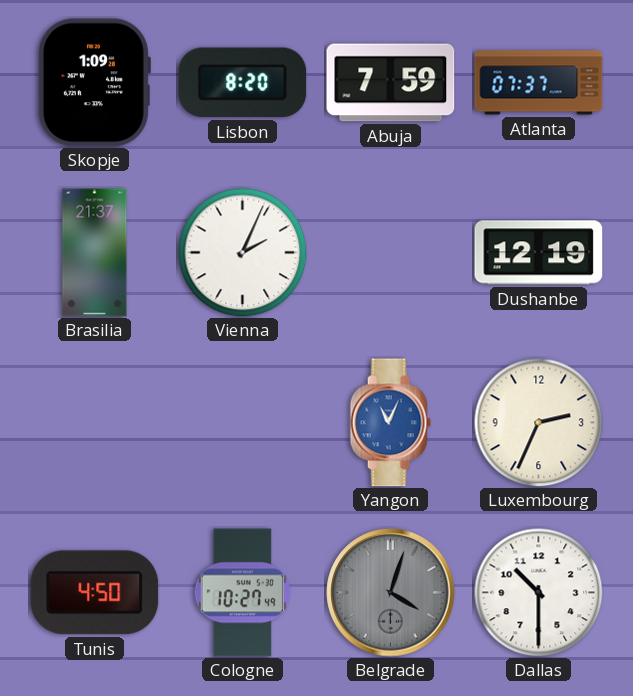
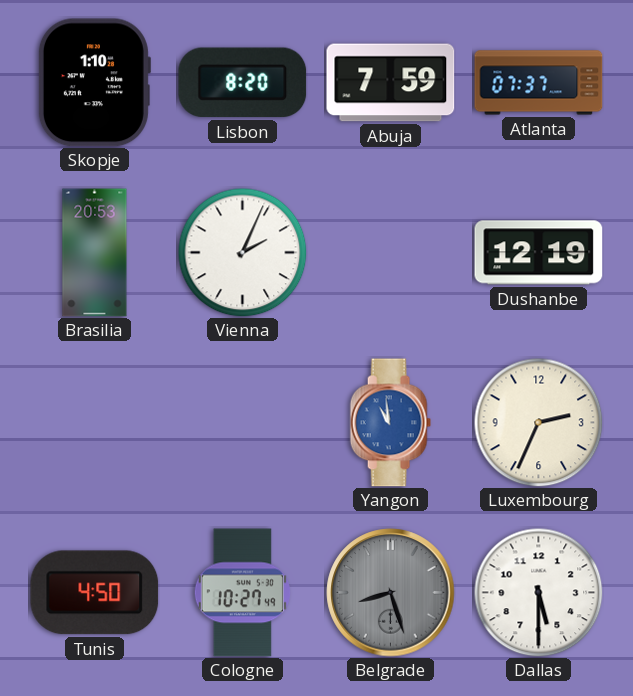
Skopje: 1:09 -> 1:10
Brasilia: 21:37 -> 20:53
Yangon: 11:04 -> 10:59
Belgrade: 4:03 -> 8:27
Dallas: 10:30 -> 5:30
